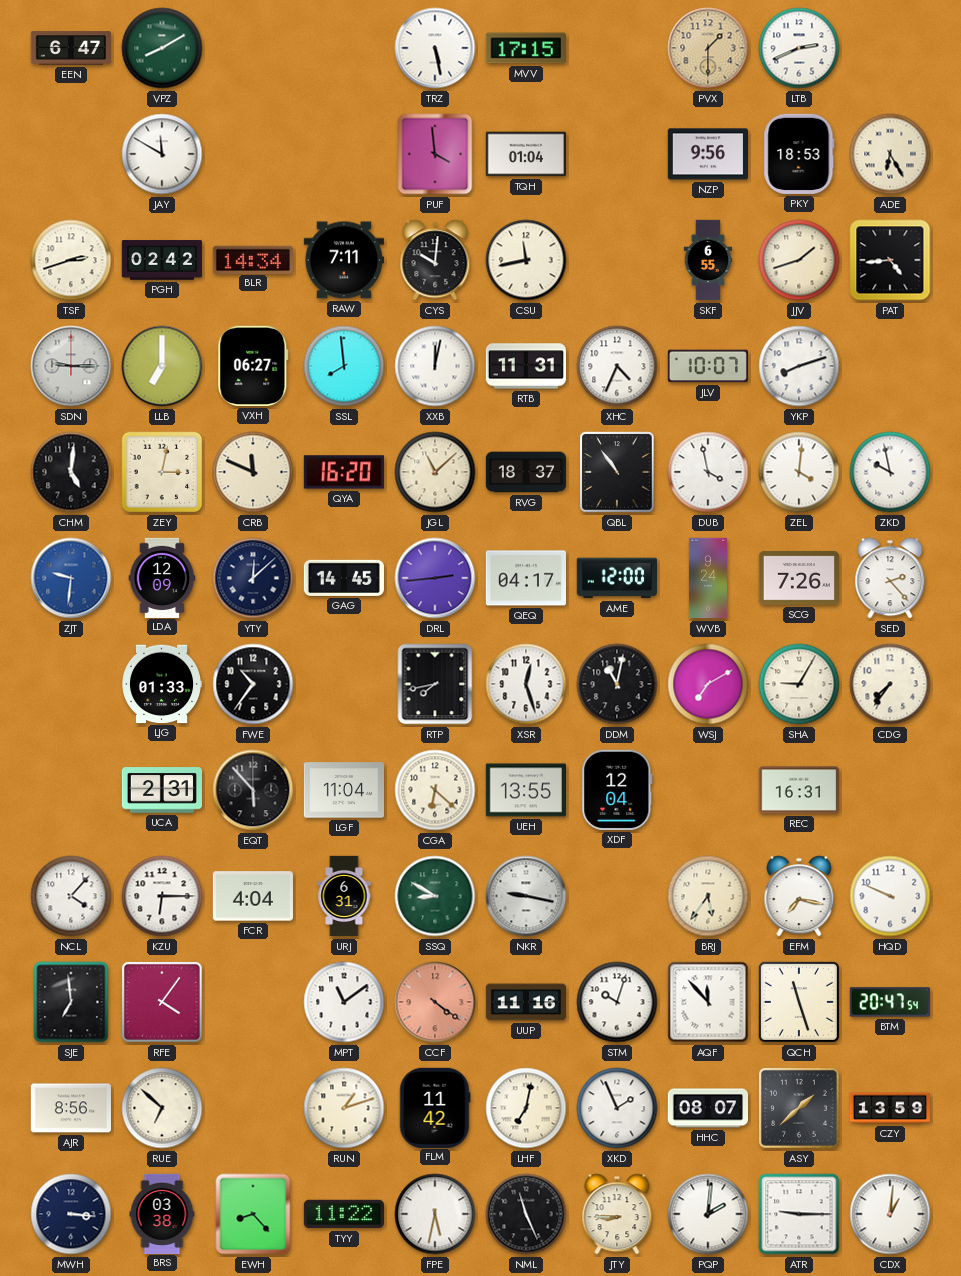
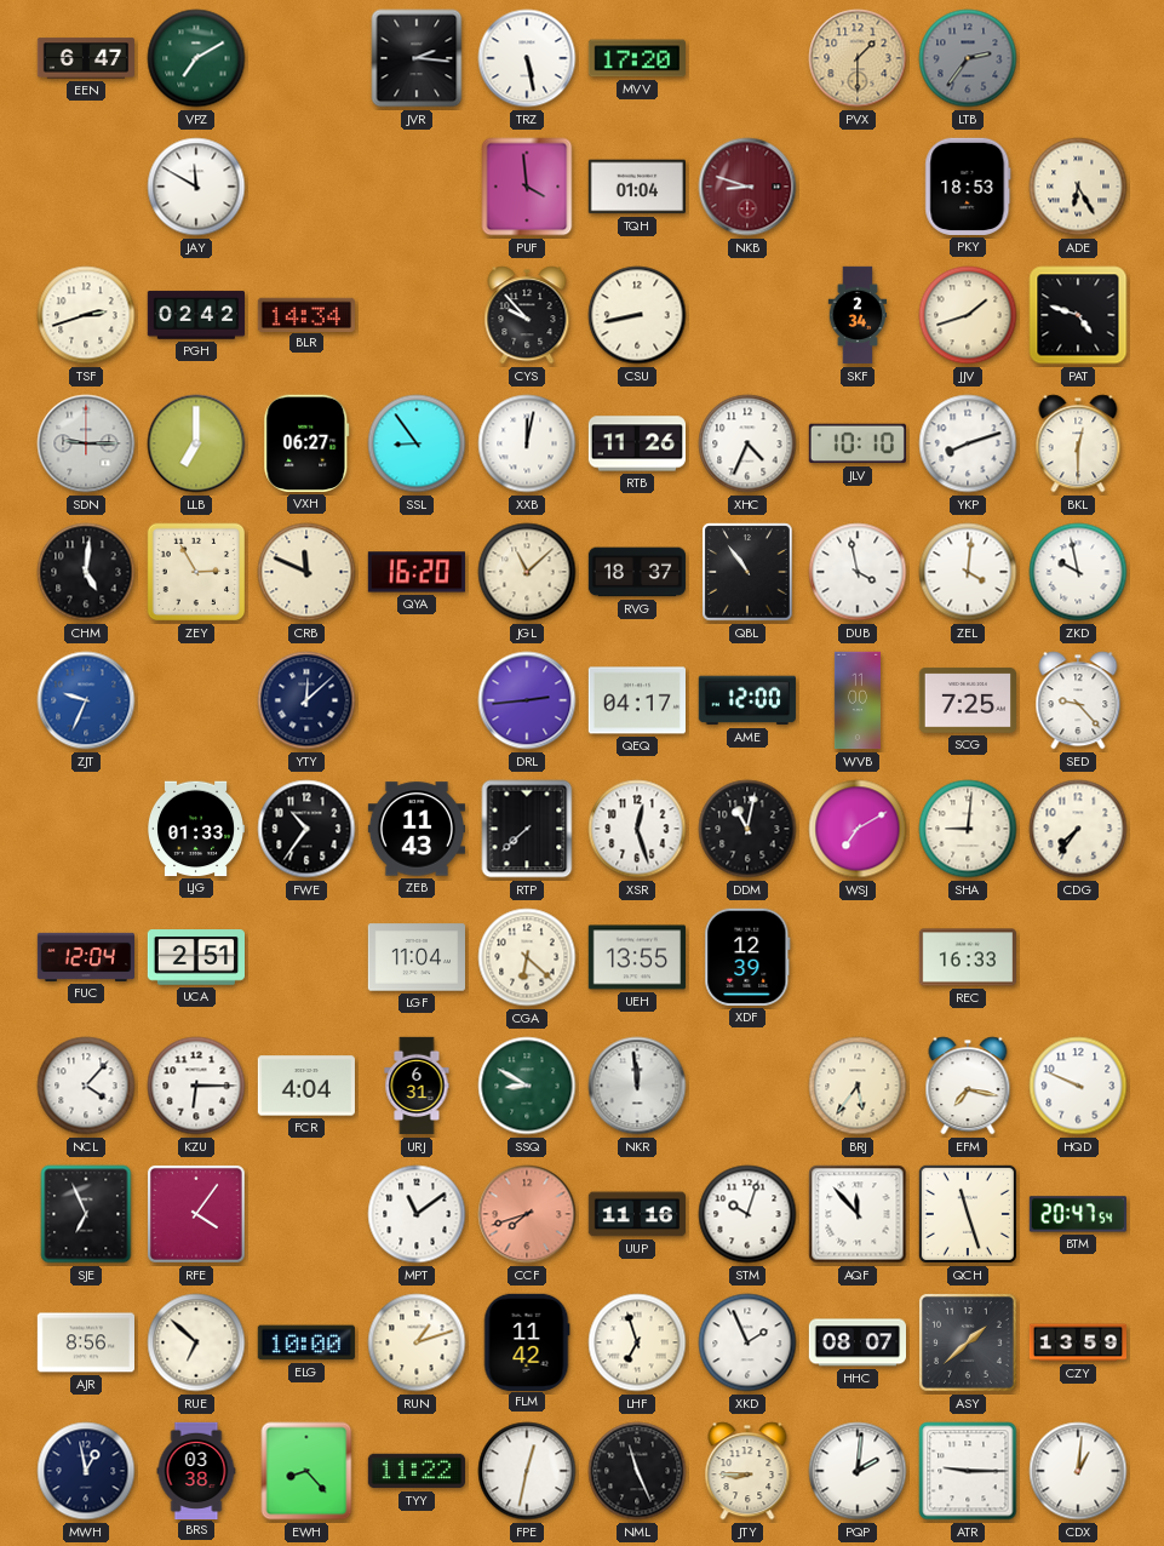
VPZ: 8:10 -> 7:10
JVR: none -> 2:16
MVV: 17:15 -> 17:20
LTB: 2:41 -> 2:36
LTB dial: white -> grey
NKB: none -> 8:48
NZP: 9:56 -> none
RAW: 7:11 -> none
CYS: 10:01 -> 9:53
CSU: 11:43 -> 8:43
SKF: 6:55 -> 2:34
PAT: 4:44 -> 4:48
SSL: 7:59 -> 8:54
RTB: 11:31 -> 11:26
JLV: 10:07 -> 10:10
BKL: none -> 12:30
ZEY: 3:02 -> 2:55
ZJT: 9:31 -> 9:34
LDA: 12:09 -> none
GAG: 14:45 -> none
WVB: 9:24 -> 11:00
SCG: 7:26 -> 7:25
SED: 2:23 -> 9:23
ZEB: none -> 11:43
RTP: 7:43 -> 7:38
SHA: 9:05 -> 9:01
FUC: none -> 12:04
UCA: 2:31 -> 2:51
EQT: 5:53 -> none
XDF: 12:04 -> 12:39
REC: 16:31 -> 16:33
NKR: 9:17 -> 11:59
SJE: 6:59 -> 6:56
CCF: 4:21 -> 7:42
ELG: none -> 10:00
LHF: 7:02 -> 6:57
MWH: 3:16 -> 12:58
FPE: 5:32 -> 12:32
